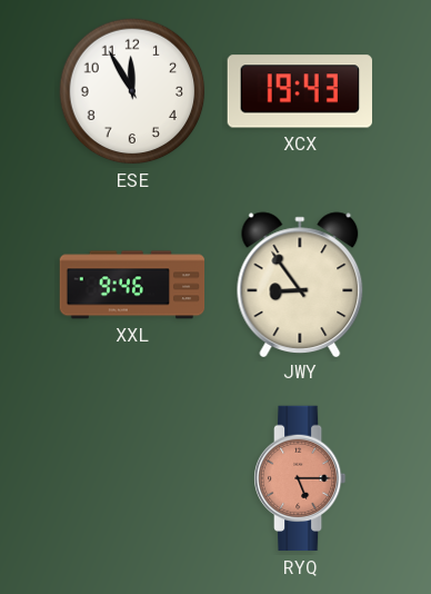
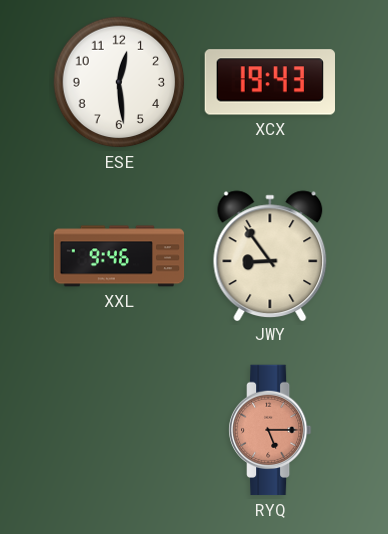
ESE: 11:55 -> 12:29
